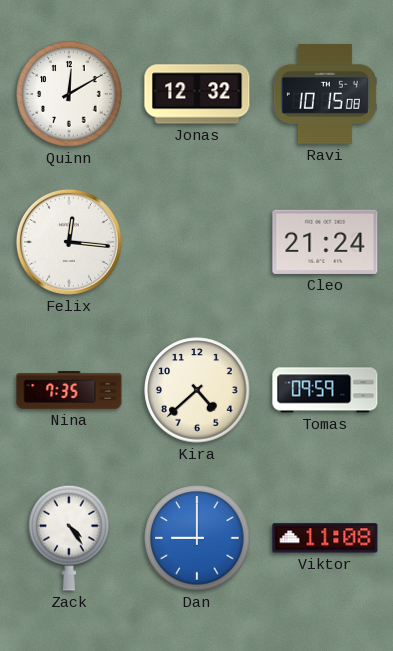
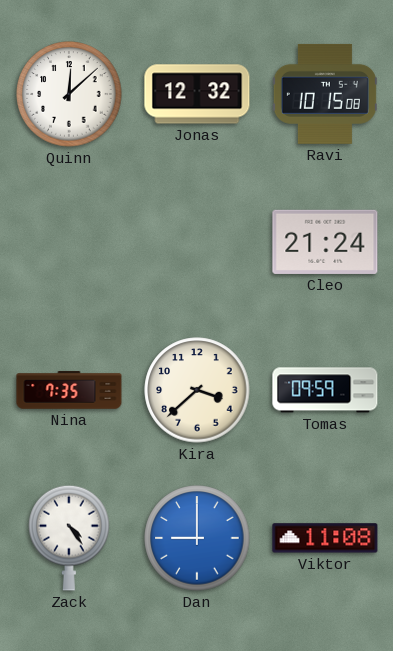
Quinn: 12:10 -> 12:08
Felix: 12:16 -> none
Kira: 4:38 -> 3:38
